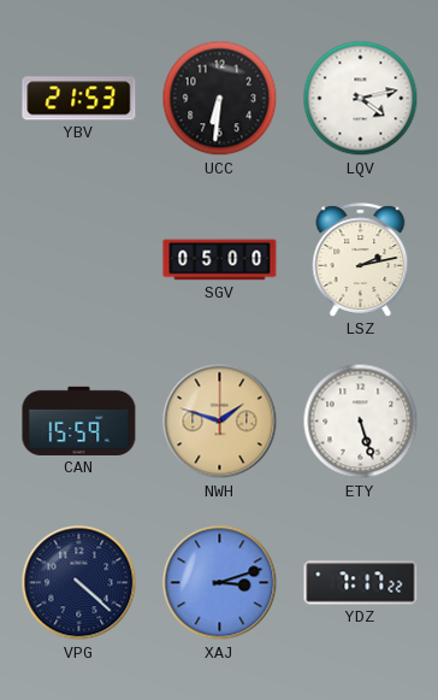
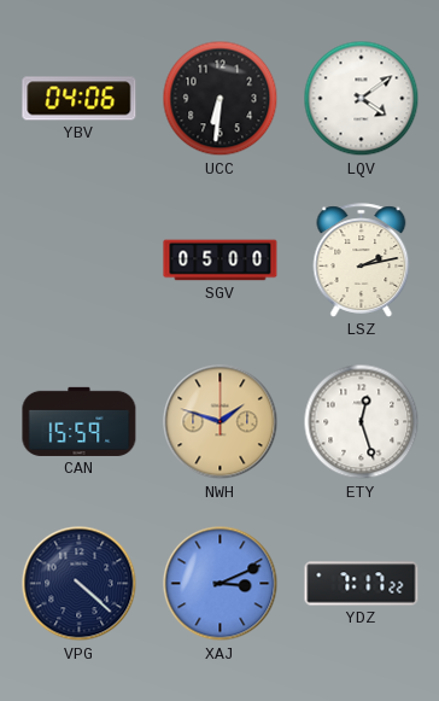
YBV: 21:53 -> 04:06
LQV: 4:13 -> 4:09
ETY: 5:27 -> 12:27
XAJ: 3:12 -> 3:11
